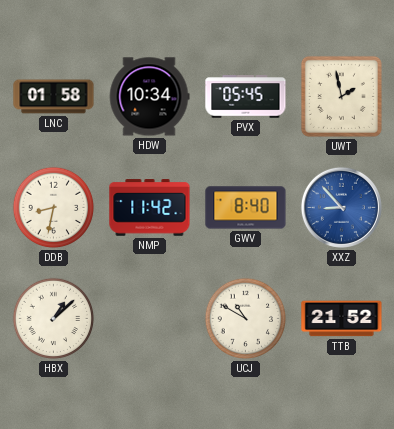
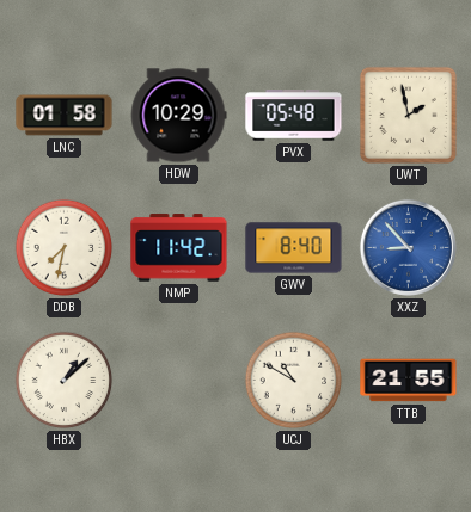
HDW: 10:34 -> 10:29
PVX: 05:45 -> 05:48
DDB: 8:32 -> 7:32
TTB: 21:52 -> 21:55
